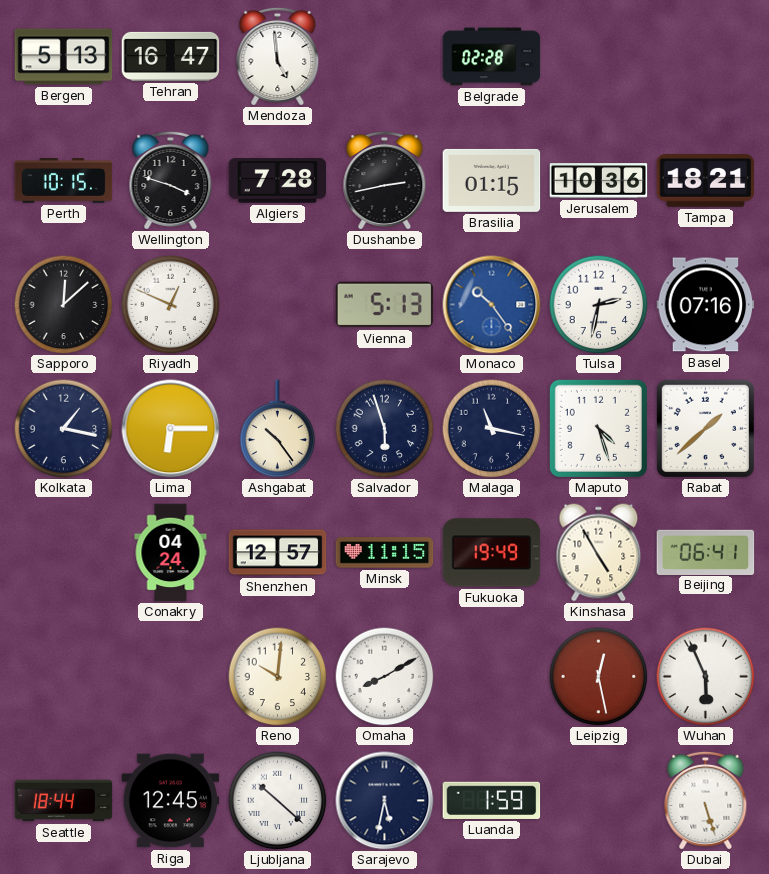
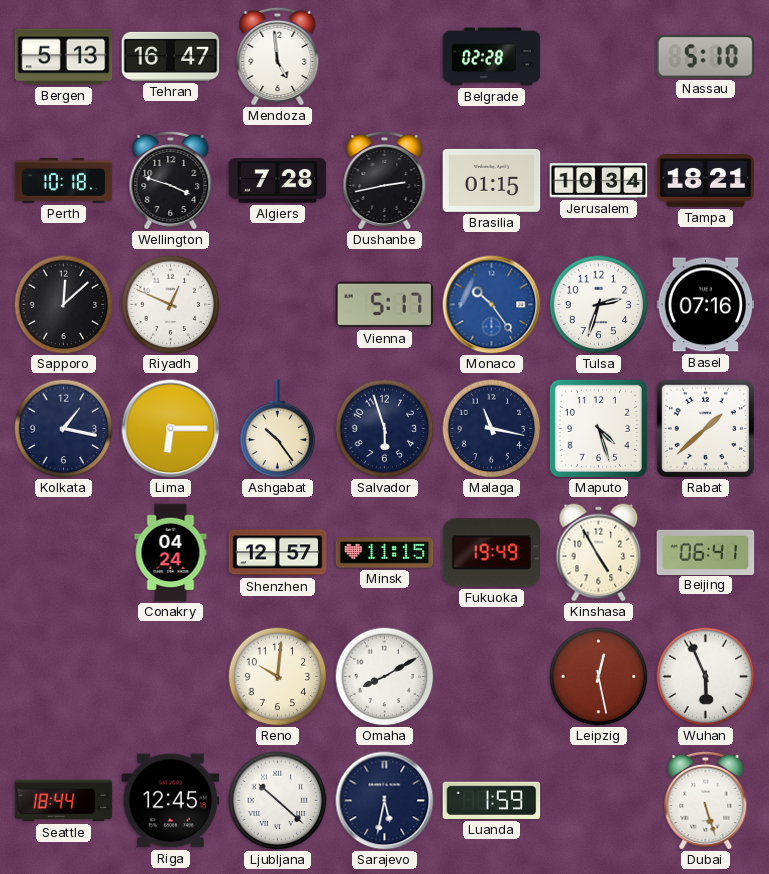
Nassau: none -> 5:10
Perth: 10:15 -> 10:18
Jerusalem: 10:36 -> 10:34
Vienna: 5:13 -> 5:17
Tulsa: 2:32 -> 2:33
